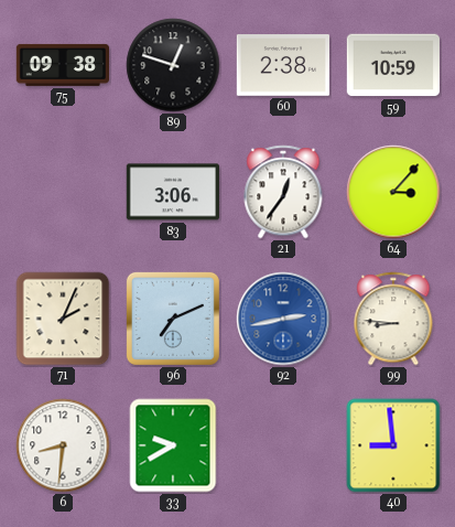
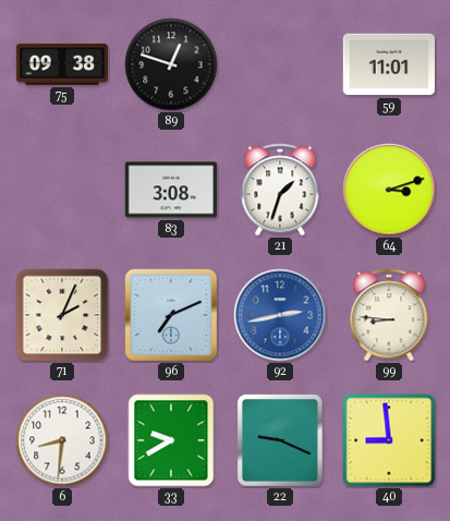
60: 2:38 -> none
59: 10:59 -> 11:01
83: 3:06 -> 3:08
21: 12:36 -> 1:33
64: 3:07 -> 3:12
22: none -> 9:19
